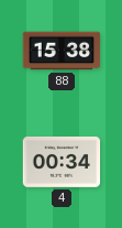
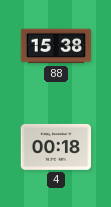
4: 00:34 -> 00:18
